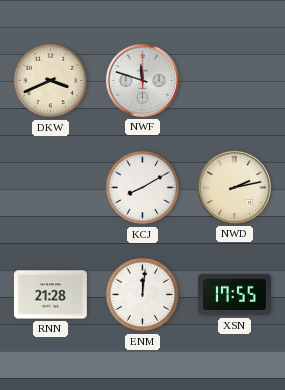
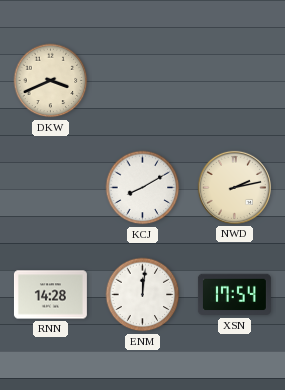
NWF: 11:48 -> none
RNN: 21:28 -> 14:28
XSN: 17:55 -> 17:54
